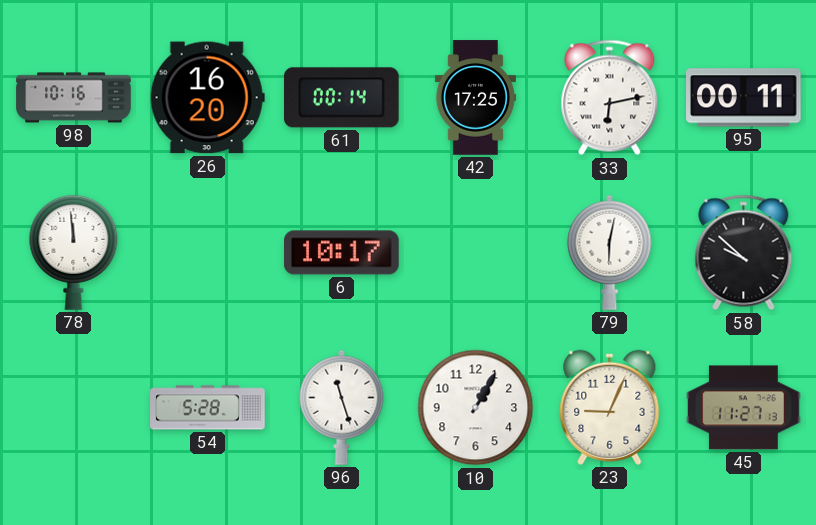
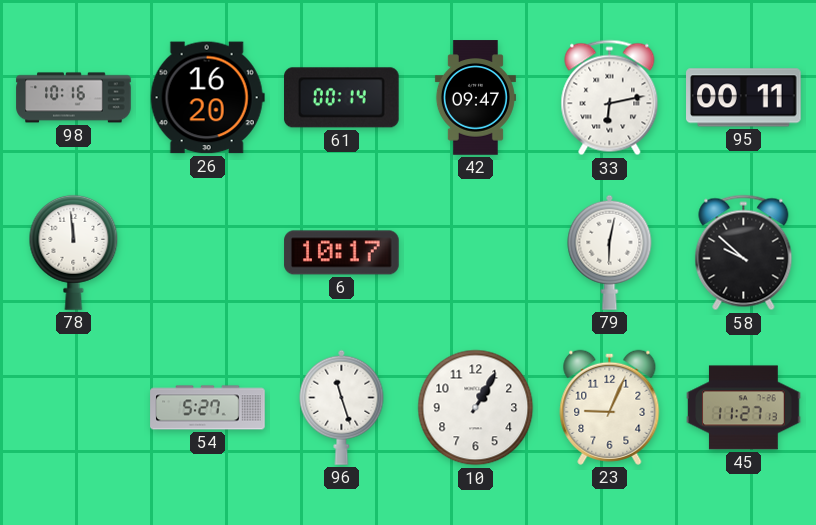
42: 17:25 -> 09:47
54: 5:28 -> 5:27
